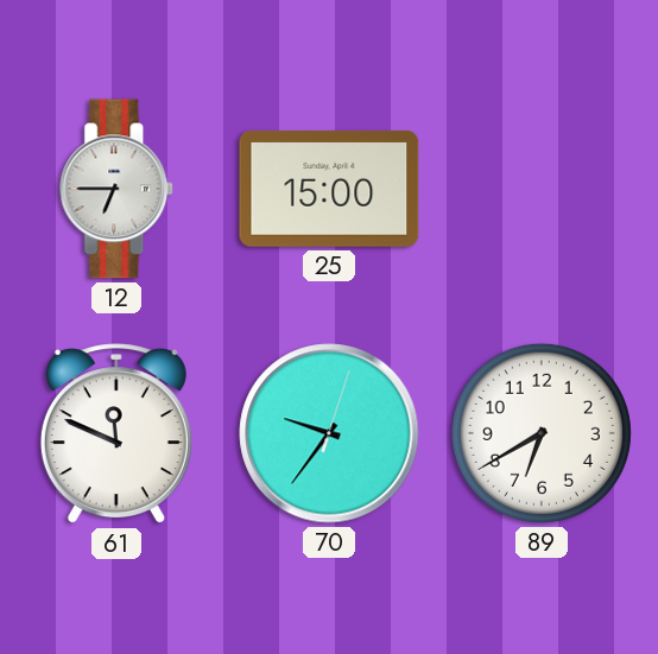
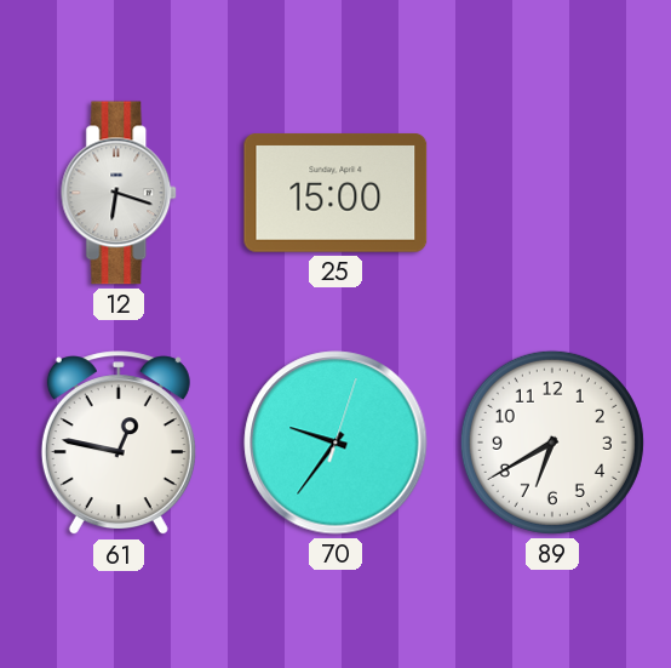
12: 6:45 -> 6:18
61: 11:49 -> 12:47
